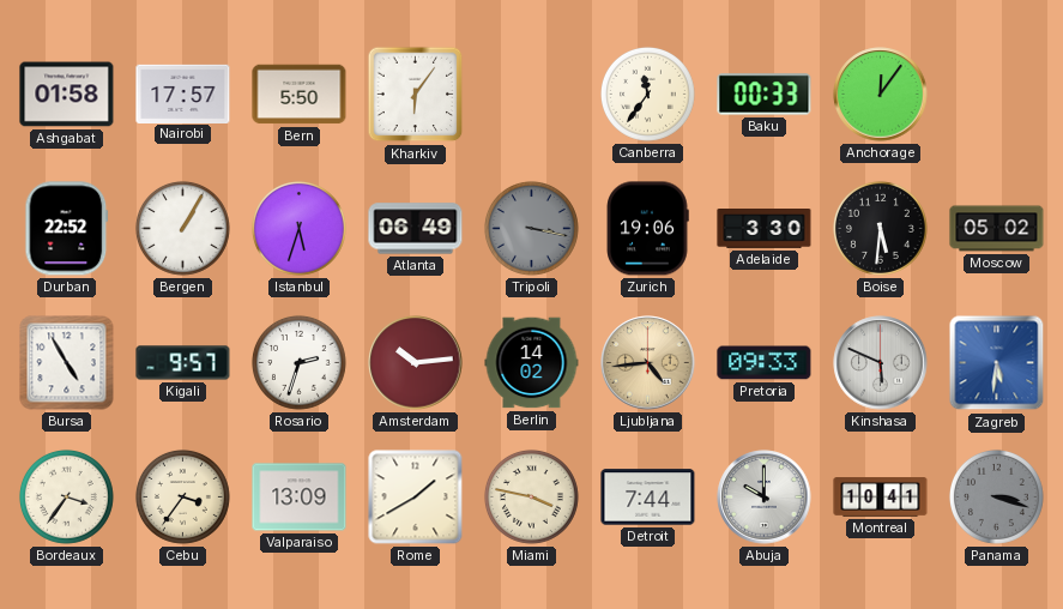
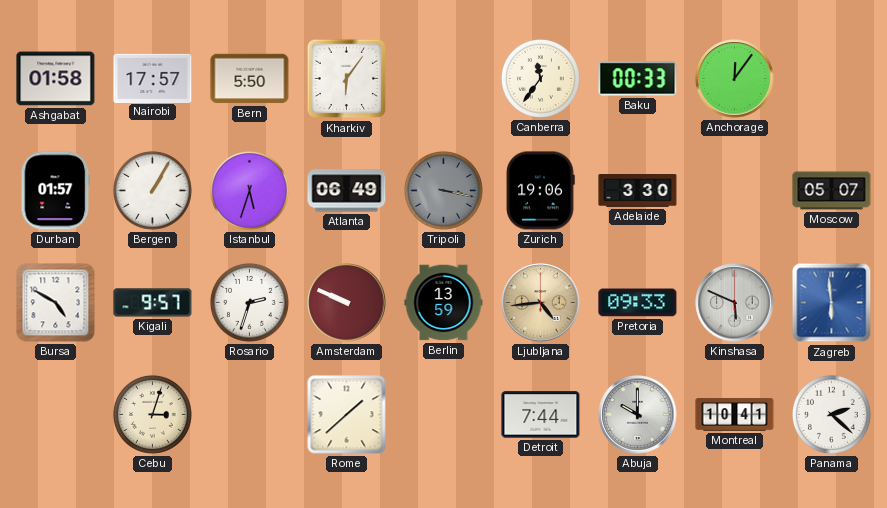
Durban: 22:52 -> 01:57
Boise: 5:31 -> none
Moscow: 05:02 -> 05:07
Bursa: 4:55 -> 4:50
Amsterdam: 10:14 -> 9:49
Berlin: 14:02 -> 13:59
Zagreb: 5:31 -> 5:59
Bordeaux: 3:36 -> none
Cebu: 3:36 -> 3:03
Valparaiso: 13:09 -> none
Rome: 1:40 -> 1:38
Miami: 3:47 -> none
Panama: 3:18 -> 2:22
Panama dial: grey -> white
